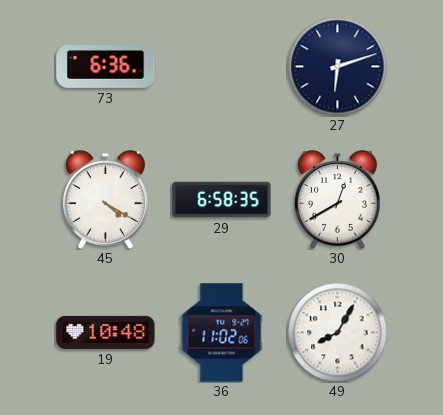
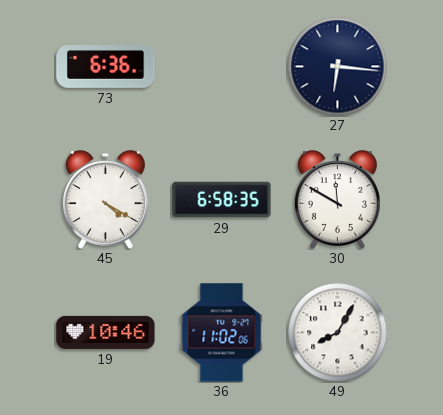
27: 6:12 -> 6:16
30: 12:40 -> 11:50
19: 10:48 -> 10:46
